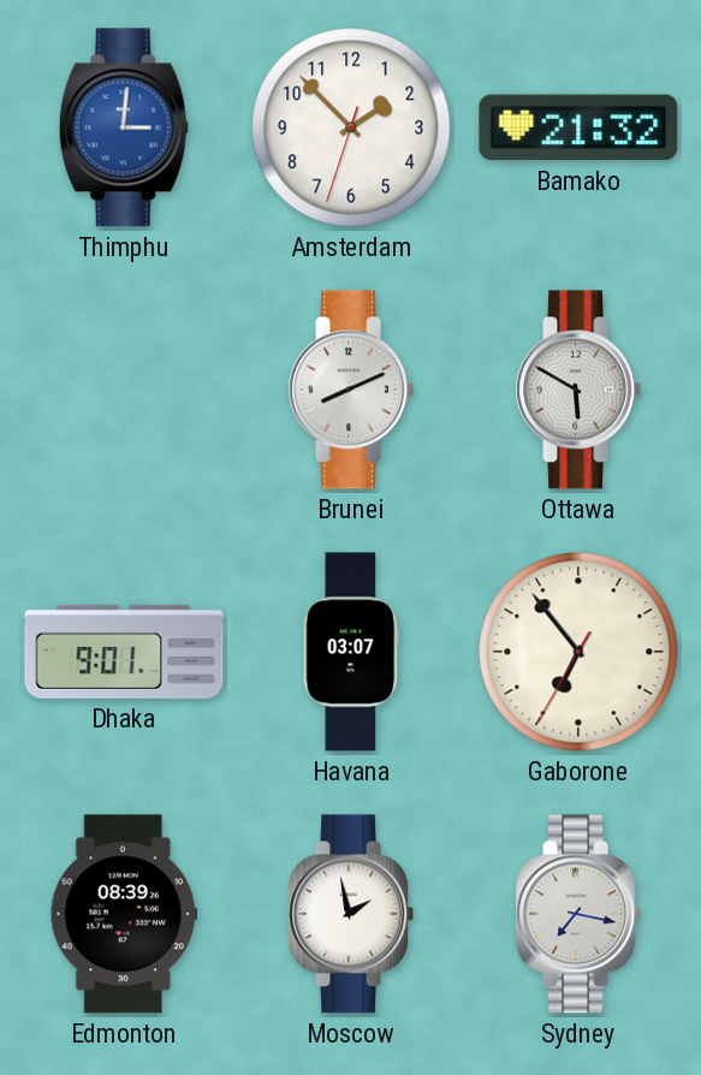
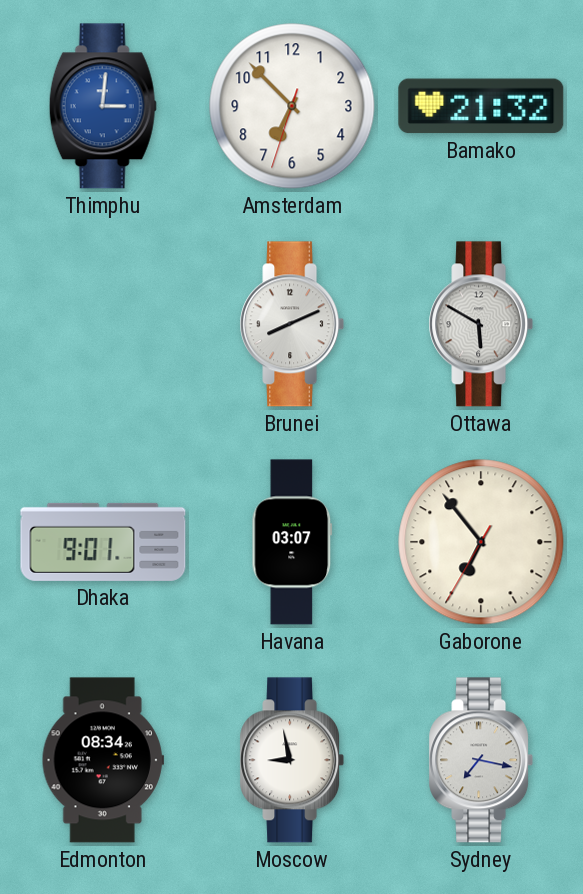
Amsterdam: 1:52 -> 6:52
Edmonton: 08:39 -> 08:34
Moscow: 1:58 -> 8:58
